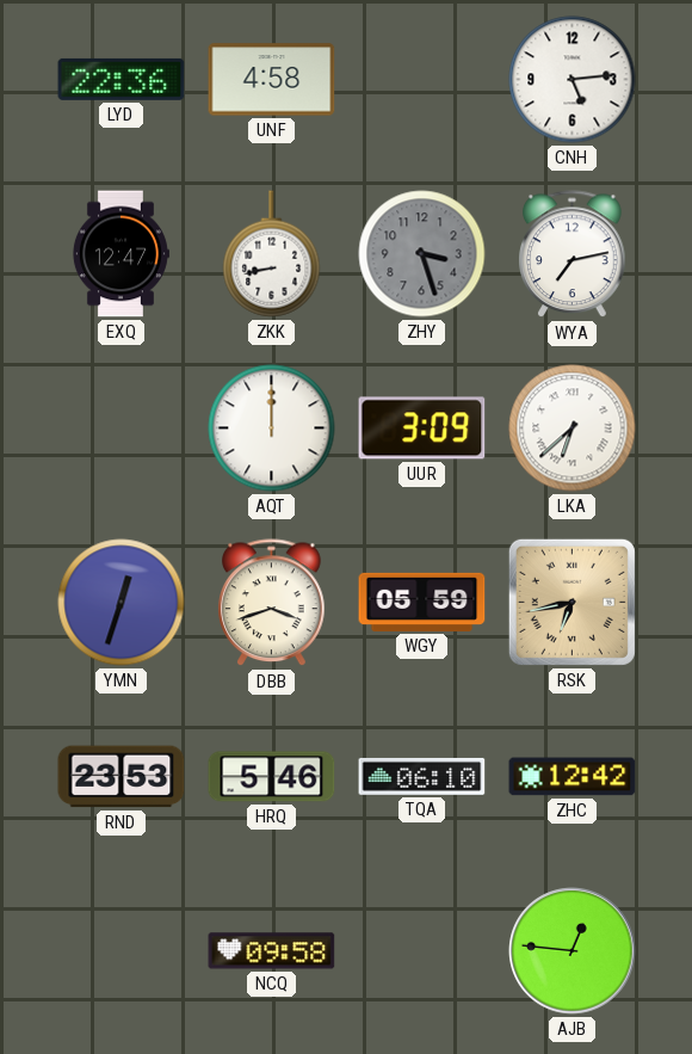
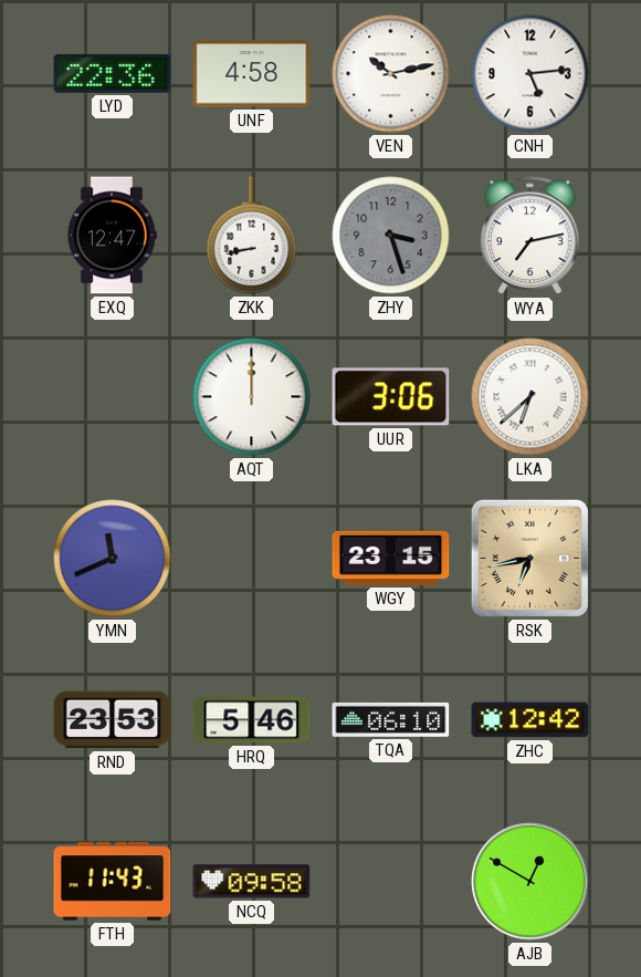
VEN: none -> 10:13
UUR: 3:09 -> 3:06
YMN: 12:33 -> 11:41
DBB: 3:42 -> none
WGY: 05:59 -> 23:15
FTH: none -> 11:43
AJB: 12:46 -> 12:50
